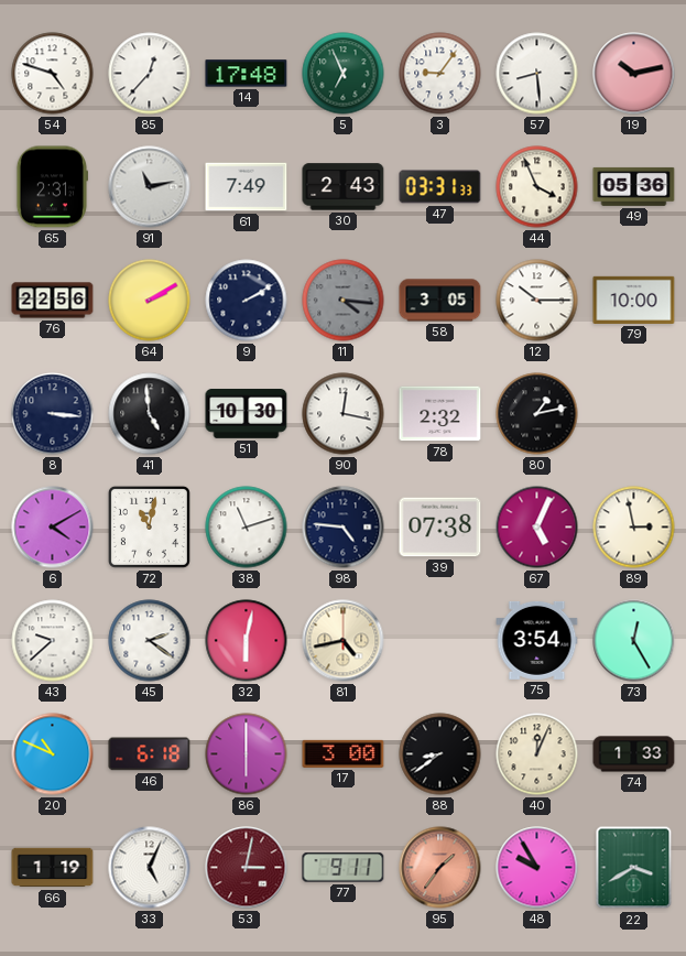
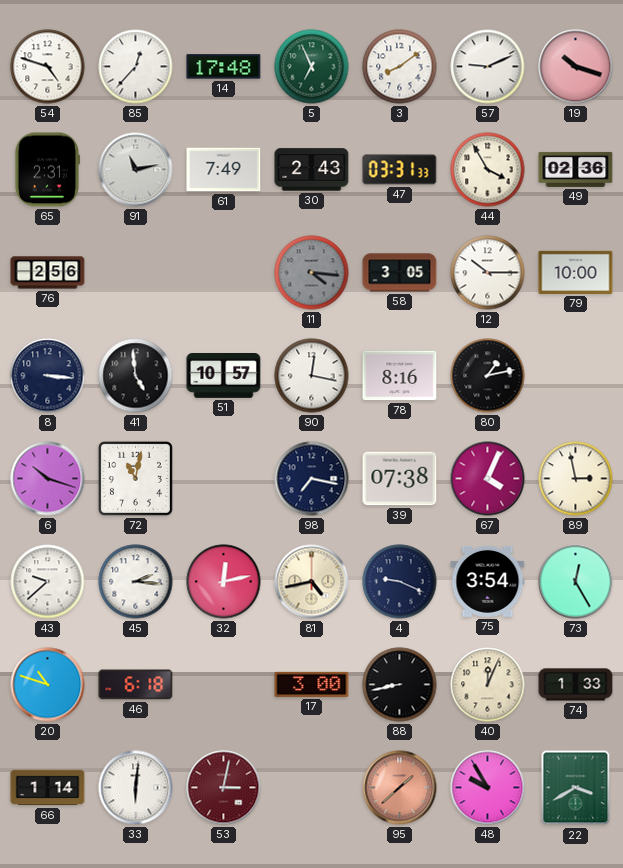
3: 9:06 -> 8:09
57: 8:29 -> 9:11
19: 10:13 -> 10:18
44: 3:56 -> 3:55
49: 05:36 -> 02:36
76: 22:56 -> 2:56
64: 2:10 -> none
9: 2:10 -> none
51: 10:30 -> 10:57
78: 2:32 -> 8:16
6: 4:10 -> 10:18
38: 11:12 -> none
98: 4:46 -> 7:17
67: 5:04 -> 4:04
45: 2:21 -> 2:16
32: 6:02 -> 12:13
4: none -> 9:19
20: 10:49 -> 10:48
86: 6:00 -> none
88: 8:39 -> 8:43
66: 1:19 -> 1:14
33: 5:04 -> 6:01
77: 9:11 -> none
95: 1:36 -> 1:38
